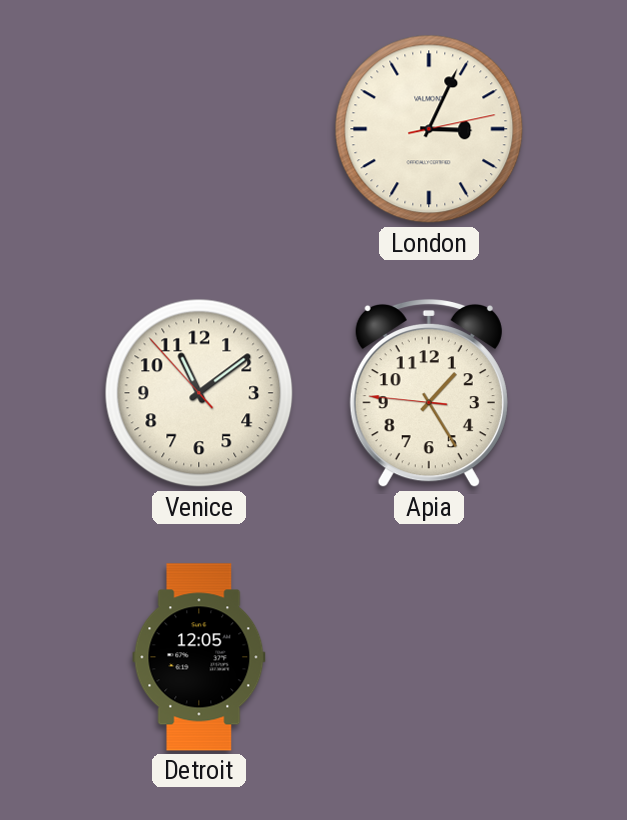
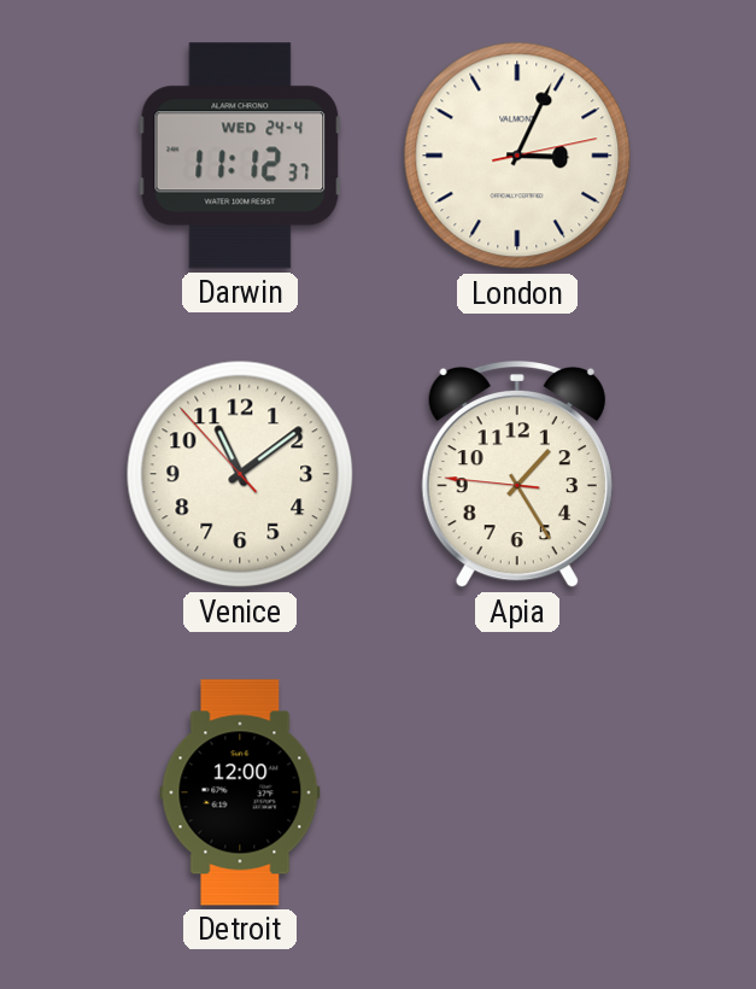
Darwin: none -> 11:12
Detroit: 12:05 -> 12:00
